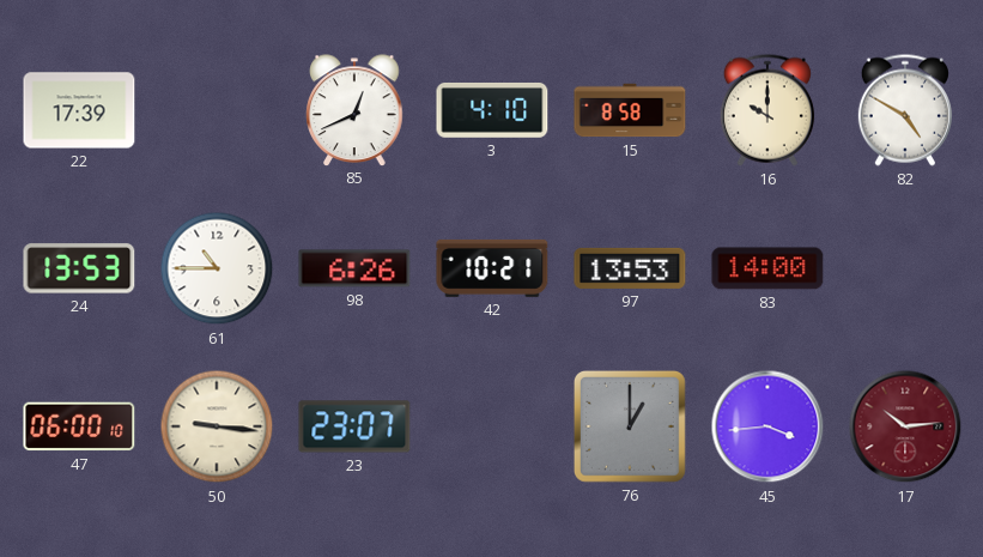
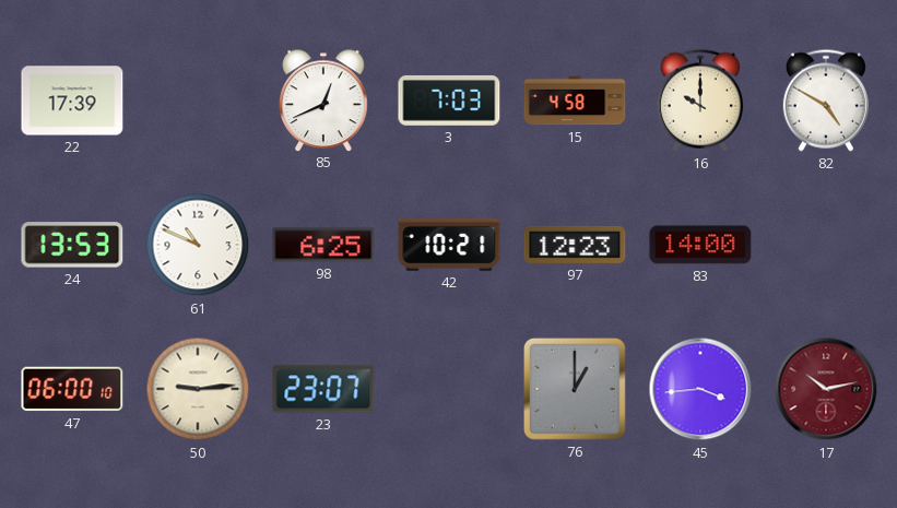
3: 4:10 -> 7:03
15: 8:58 -> 4:58
61: 10:45 -> 10:49
98: 6:26 -> 6:25
97: 13:53 -> 12:23
50: 9:16 -> 9:14
17: 10:14 -> 10:13
